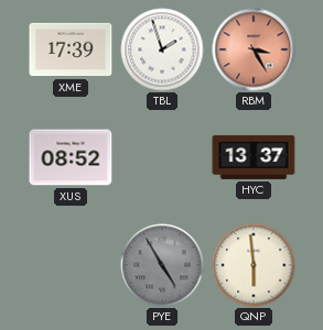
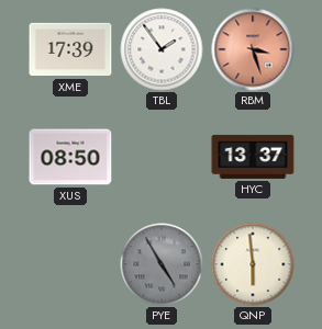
TBL: 1:57 -> 1:54
RBM: 3:25 -> 3:27
XUS: 08:52 -> 08:50
